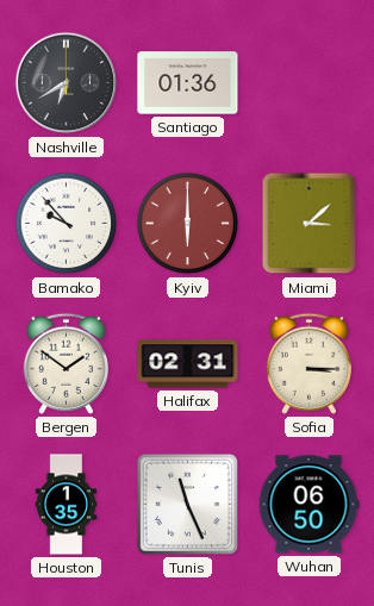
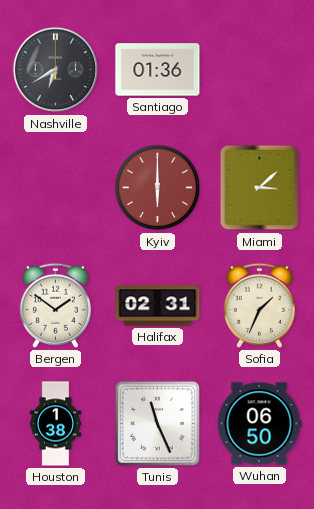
Bamako: 9:53 -> none
Sofia: 3:15 -> 1:34
Houston: 1:35 -> 1:38
